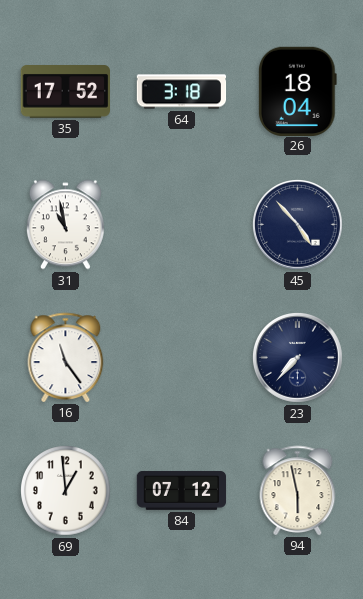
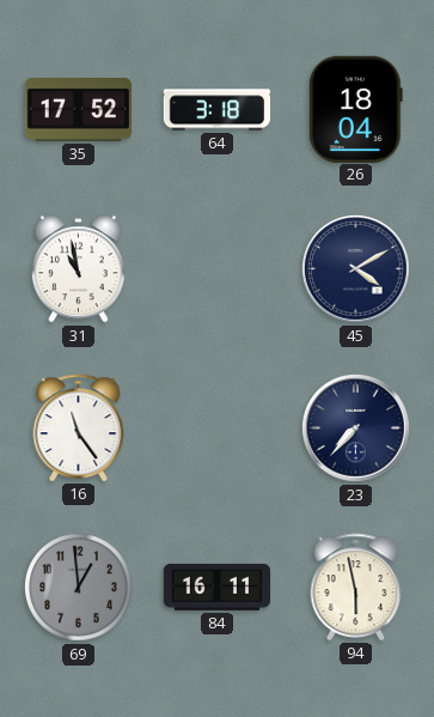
45: 4:53 -> 4:10
69 dial: white -> grey
84: 07:12 -> 16:11
